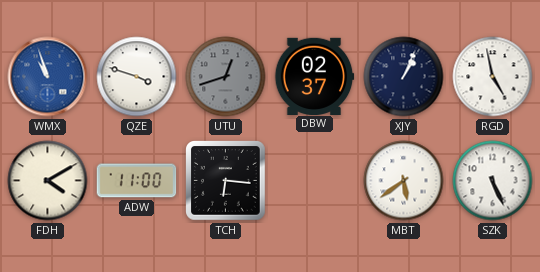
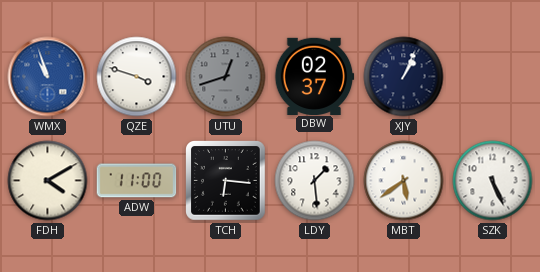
RGD: 4:58 -> none
LDY: none -> 1:29
